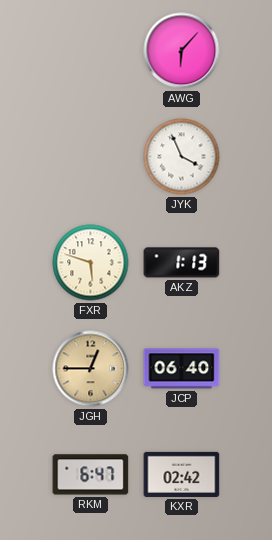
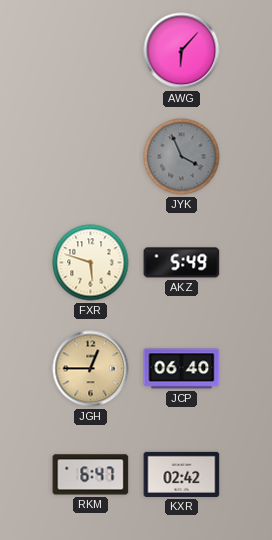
JYK dial: white -> grey
AKZ: 1:13 -> 5:49
